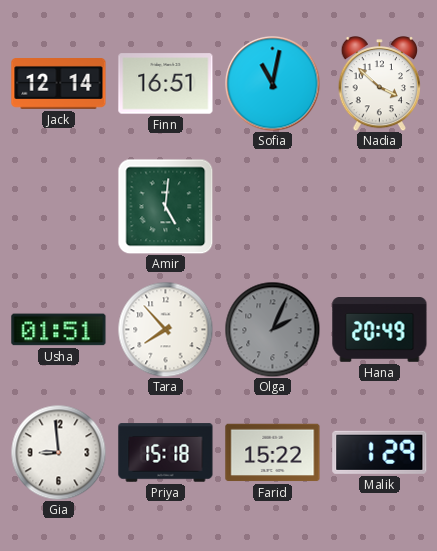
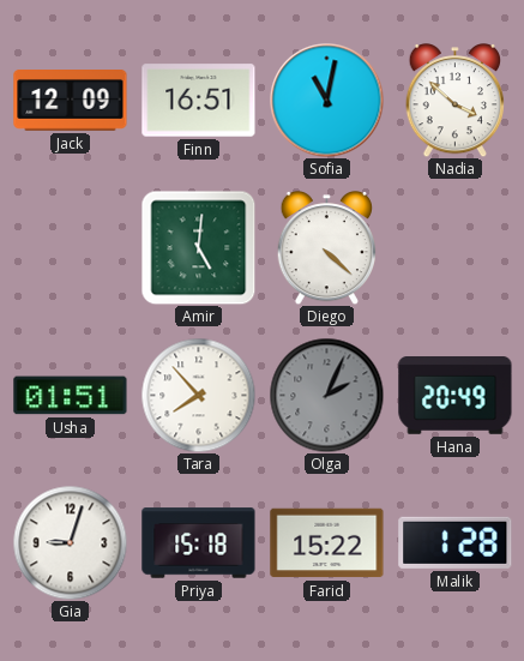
Jack: 12:14 -> 12:09
Diego: none -> 4:22
Gia: 8:59 -> 9:03
Malik: 1:29 -> 1:28
